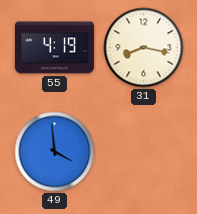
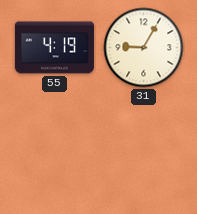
31: 8:17 -> 9:05
49: 3:59 -> none
